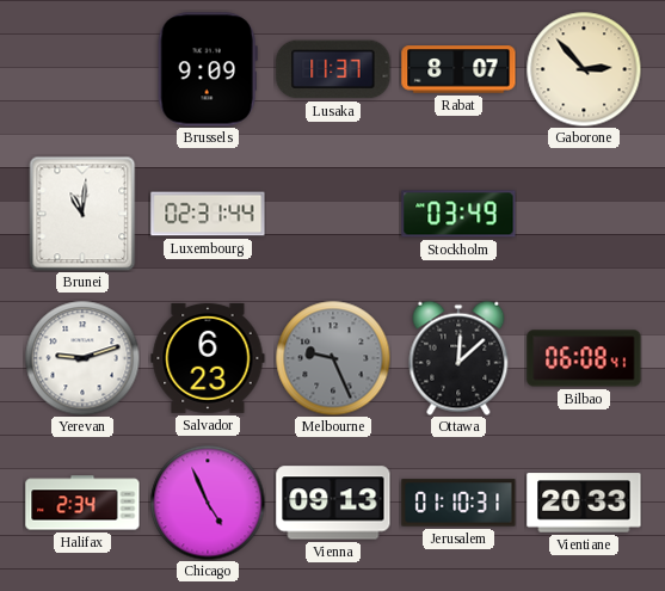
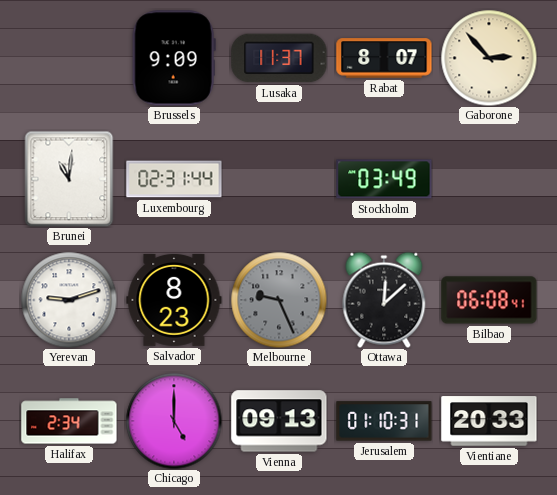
Salvador: 6:23 -> 8:23
Chicago: 4:56 -> 5:00
